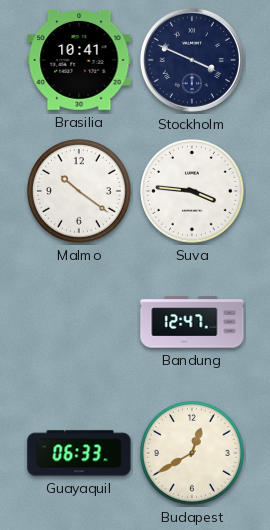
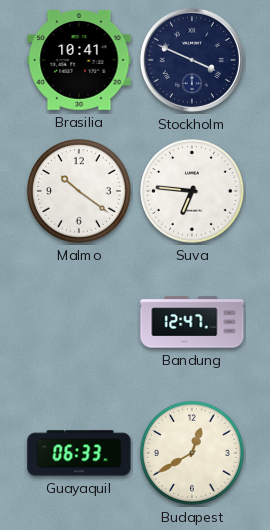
Suva: 3:46 -> 6:46
